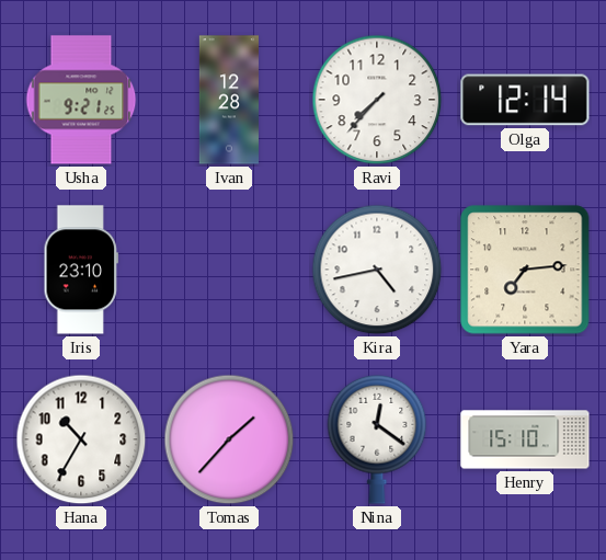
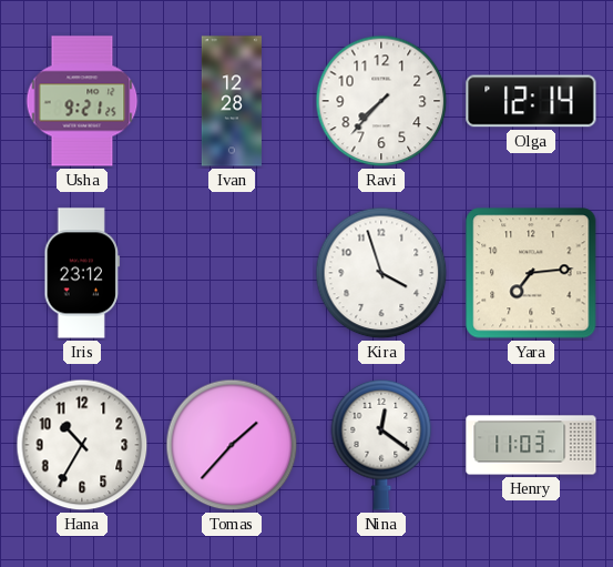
Iris: 23:10 -> 23:12
Kira: 4:43 -> 3:57
Henry: 15:10 -> 11:03
